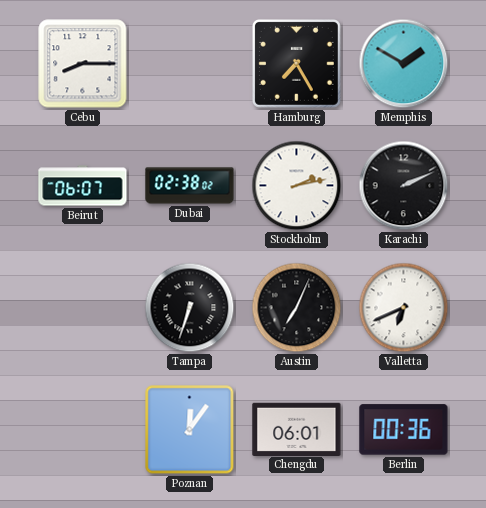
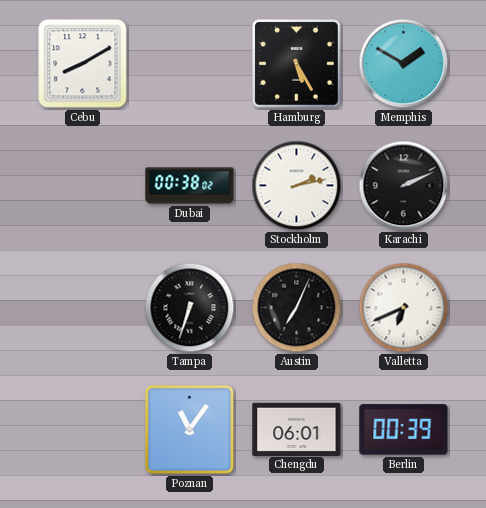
Cebu: 8:15 -> 8:10
Hamburg: 7:25 -> 5:25
Beirut: 06:07 -> none
Dubai: 02:38 -> 00:38
Poznan: 12:06 -> 11:06
Berlin: 00:36 -> 00:39
